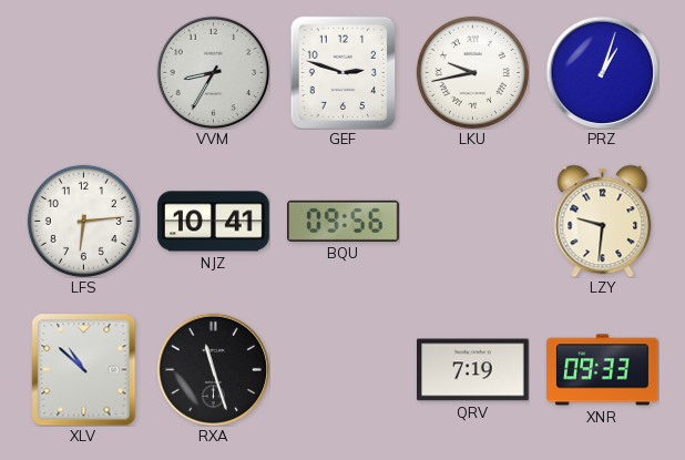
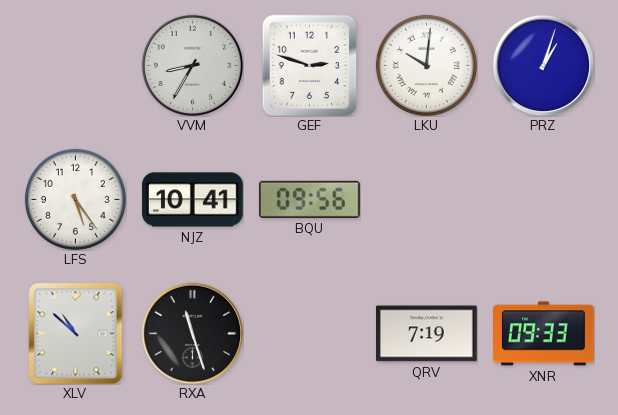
LKU: 9:43 -> 10:01
LFS: 6:14 -> 5:24
LZY: 9:31 -> none
